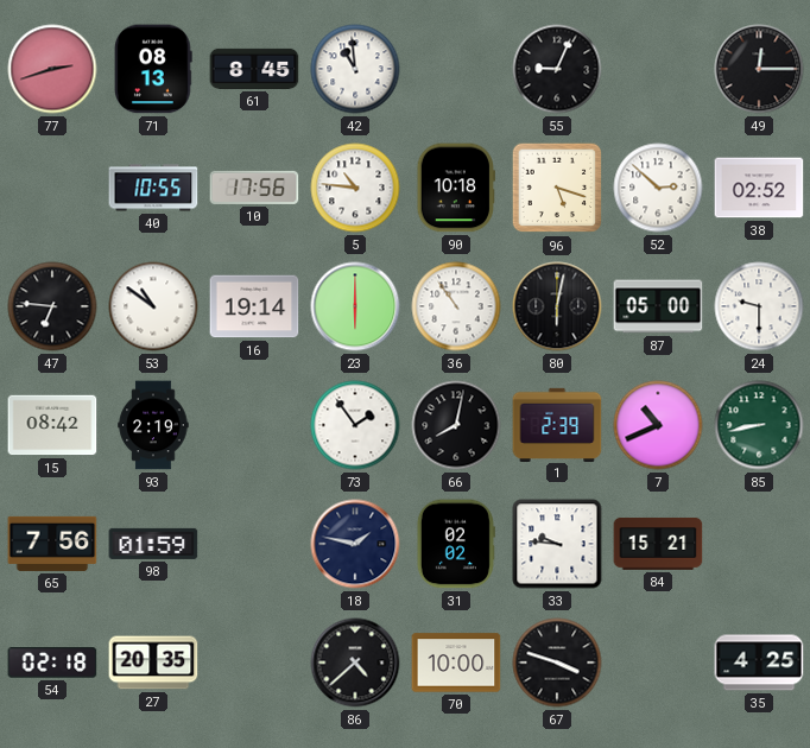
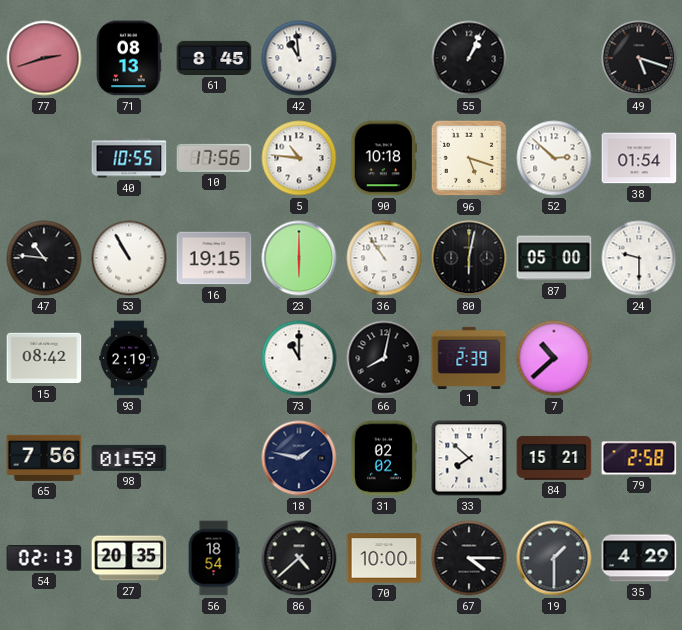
55: 9:04 -> 1:04
49: 12:15 -> 5:18
38: 02:52 -> 01:54
47: 6:46 -> 10:46
53: 10:51 -> 10:55
16: 19:14 -> 19:15
73: 1:54 -> 11:00
7: 10:41 -> 10:38
85: 8:43 -> none
33: 9:46 -> 7:52
79: none -> 2:58
54: 02:18 -> 02:13
56: none -> 18:54
67: 3:48 -> 4:15
19: none -> 1:30
35: 4:25 -> 4:29
